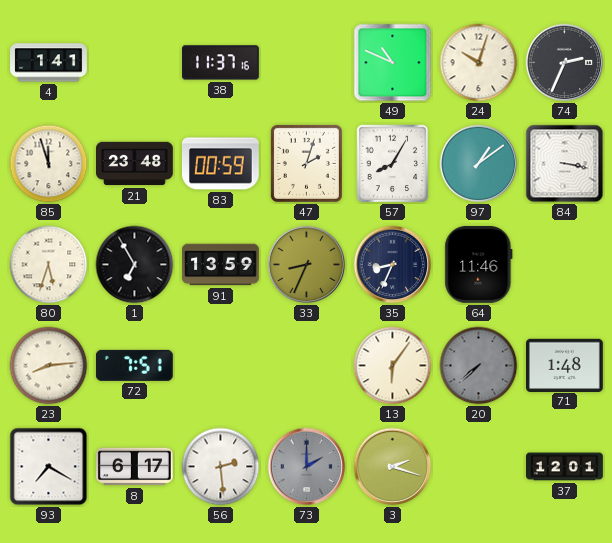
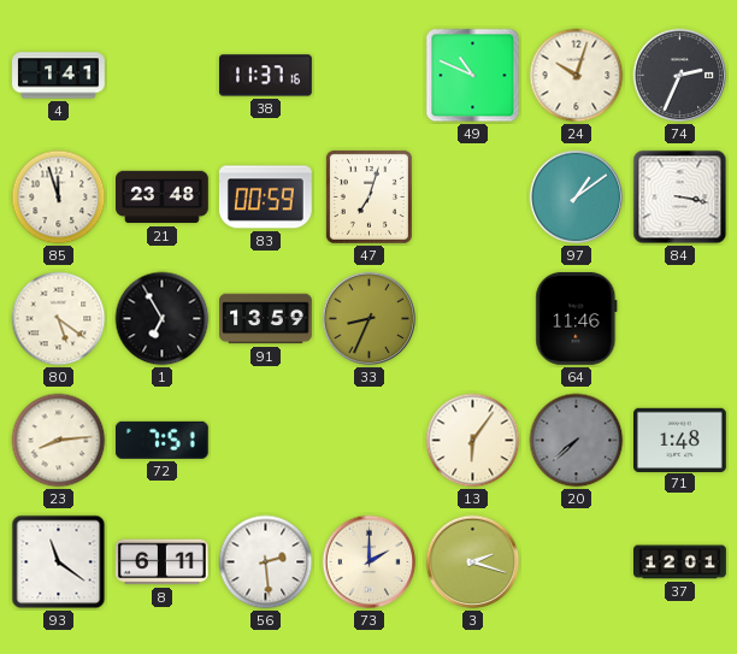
47: 2:03 -> 7:03
57: 8:05 -> none
80: 5:33 -> 5:21
35: 8:34 -> none
93: 7:20 -> 11:21
8: 6:17 -> 6:11
73 dial: grey -> cream
